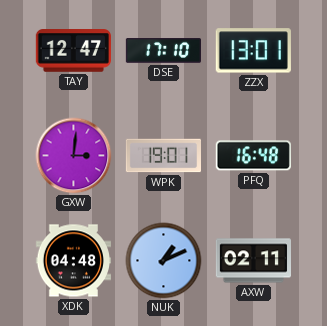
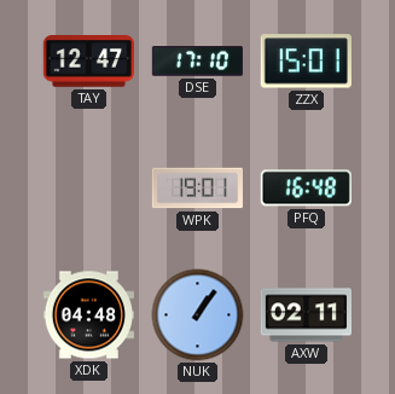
ZZX: 13:01 -> 15:01
GXW: 3:01 -> none
NUK: 1:11 -> 1:06
